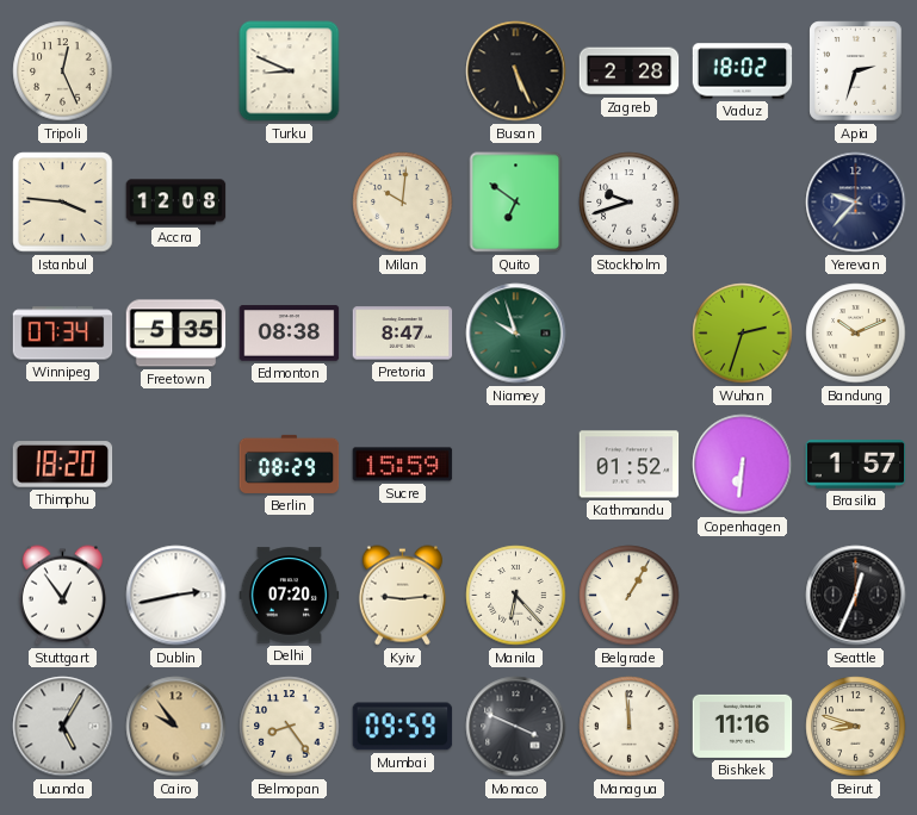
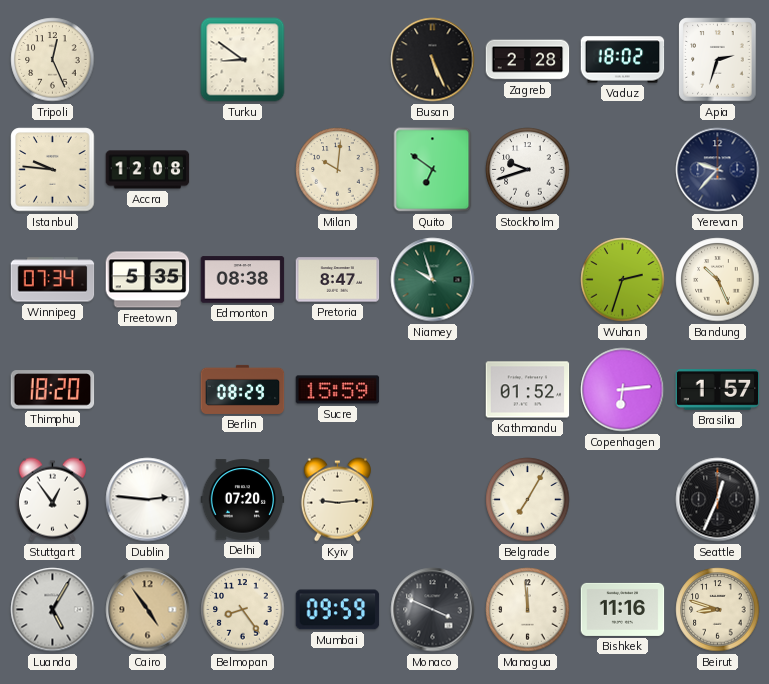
Turku: 8:49 -> 8:51
Istanbul: 3:46 -> 9:46
Bandung: 10:11 -> 10:26
Copenhagen: 6:31 -> 6:14
Dublin: 2:43 -> 2:46
Manila: 6:23 -> none
Belgrade: 1:05 -> 7:05
Cairo: 9:54 -> 4:54
